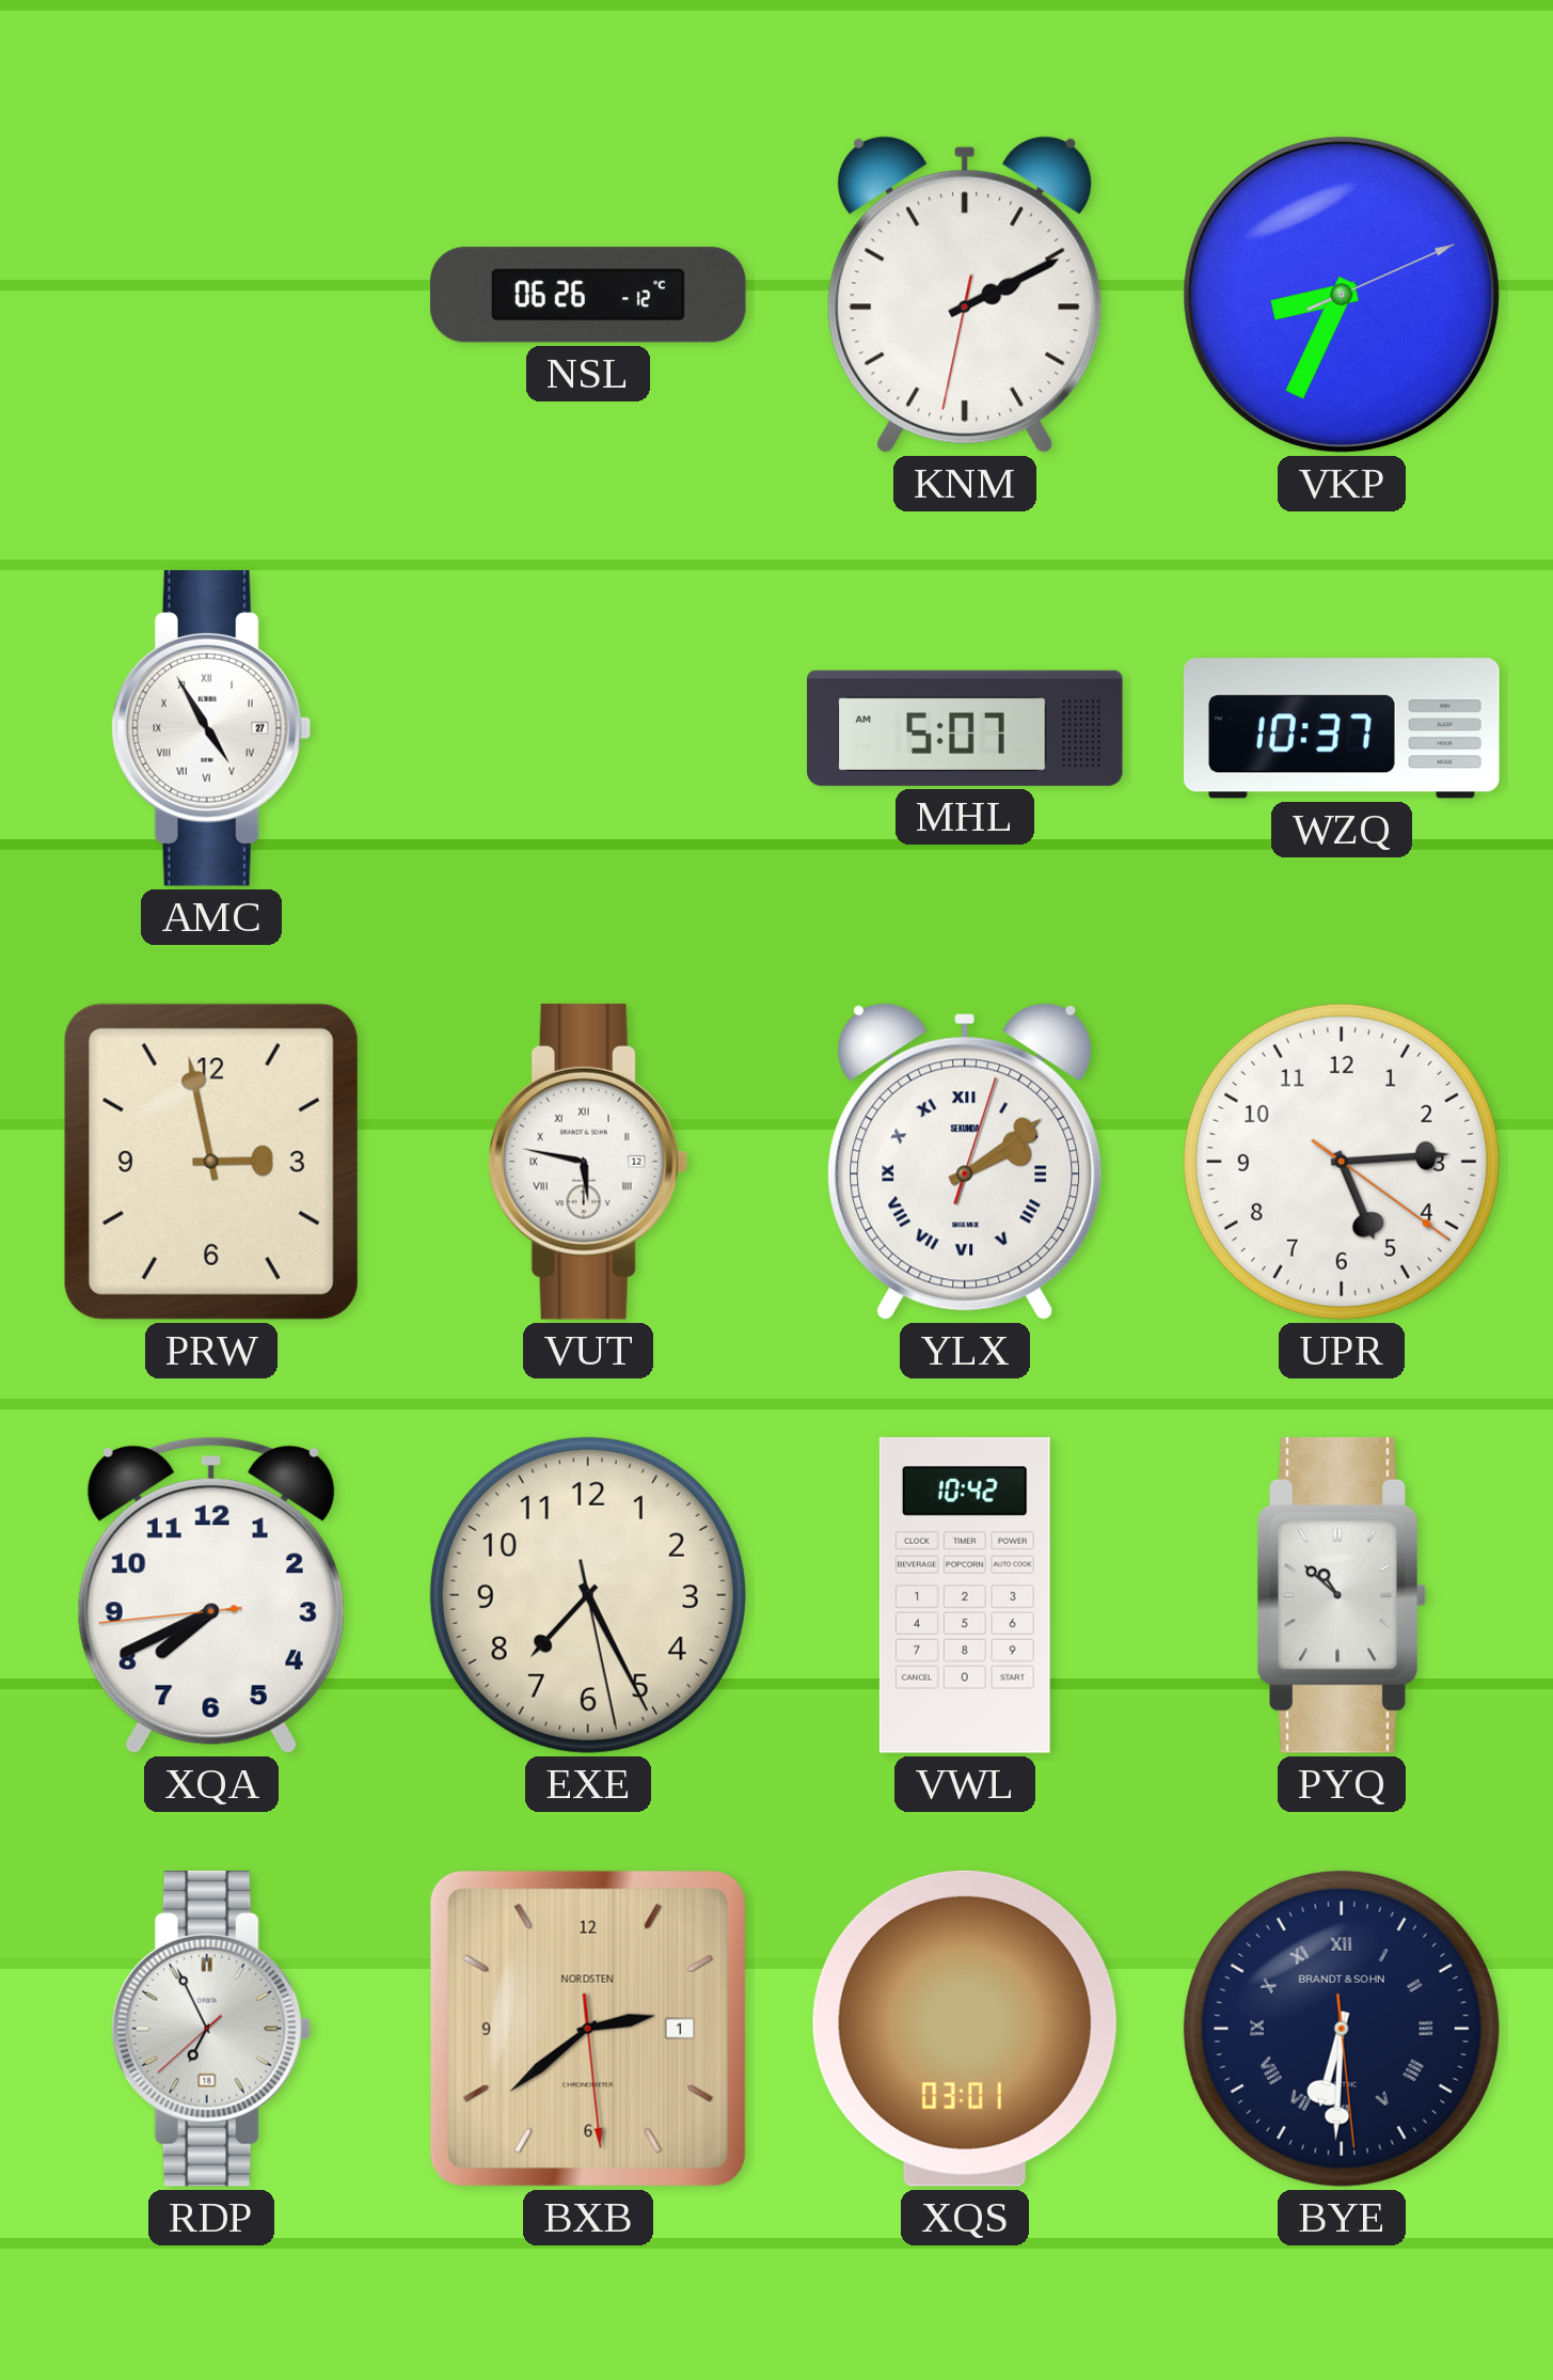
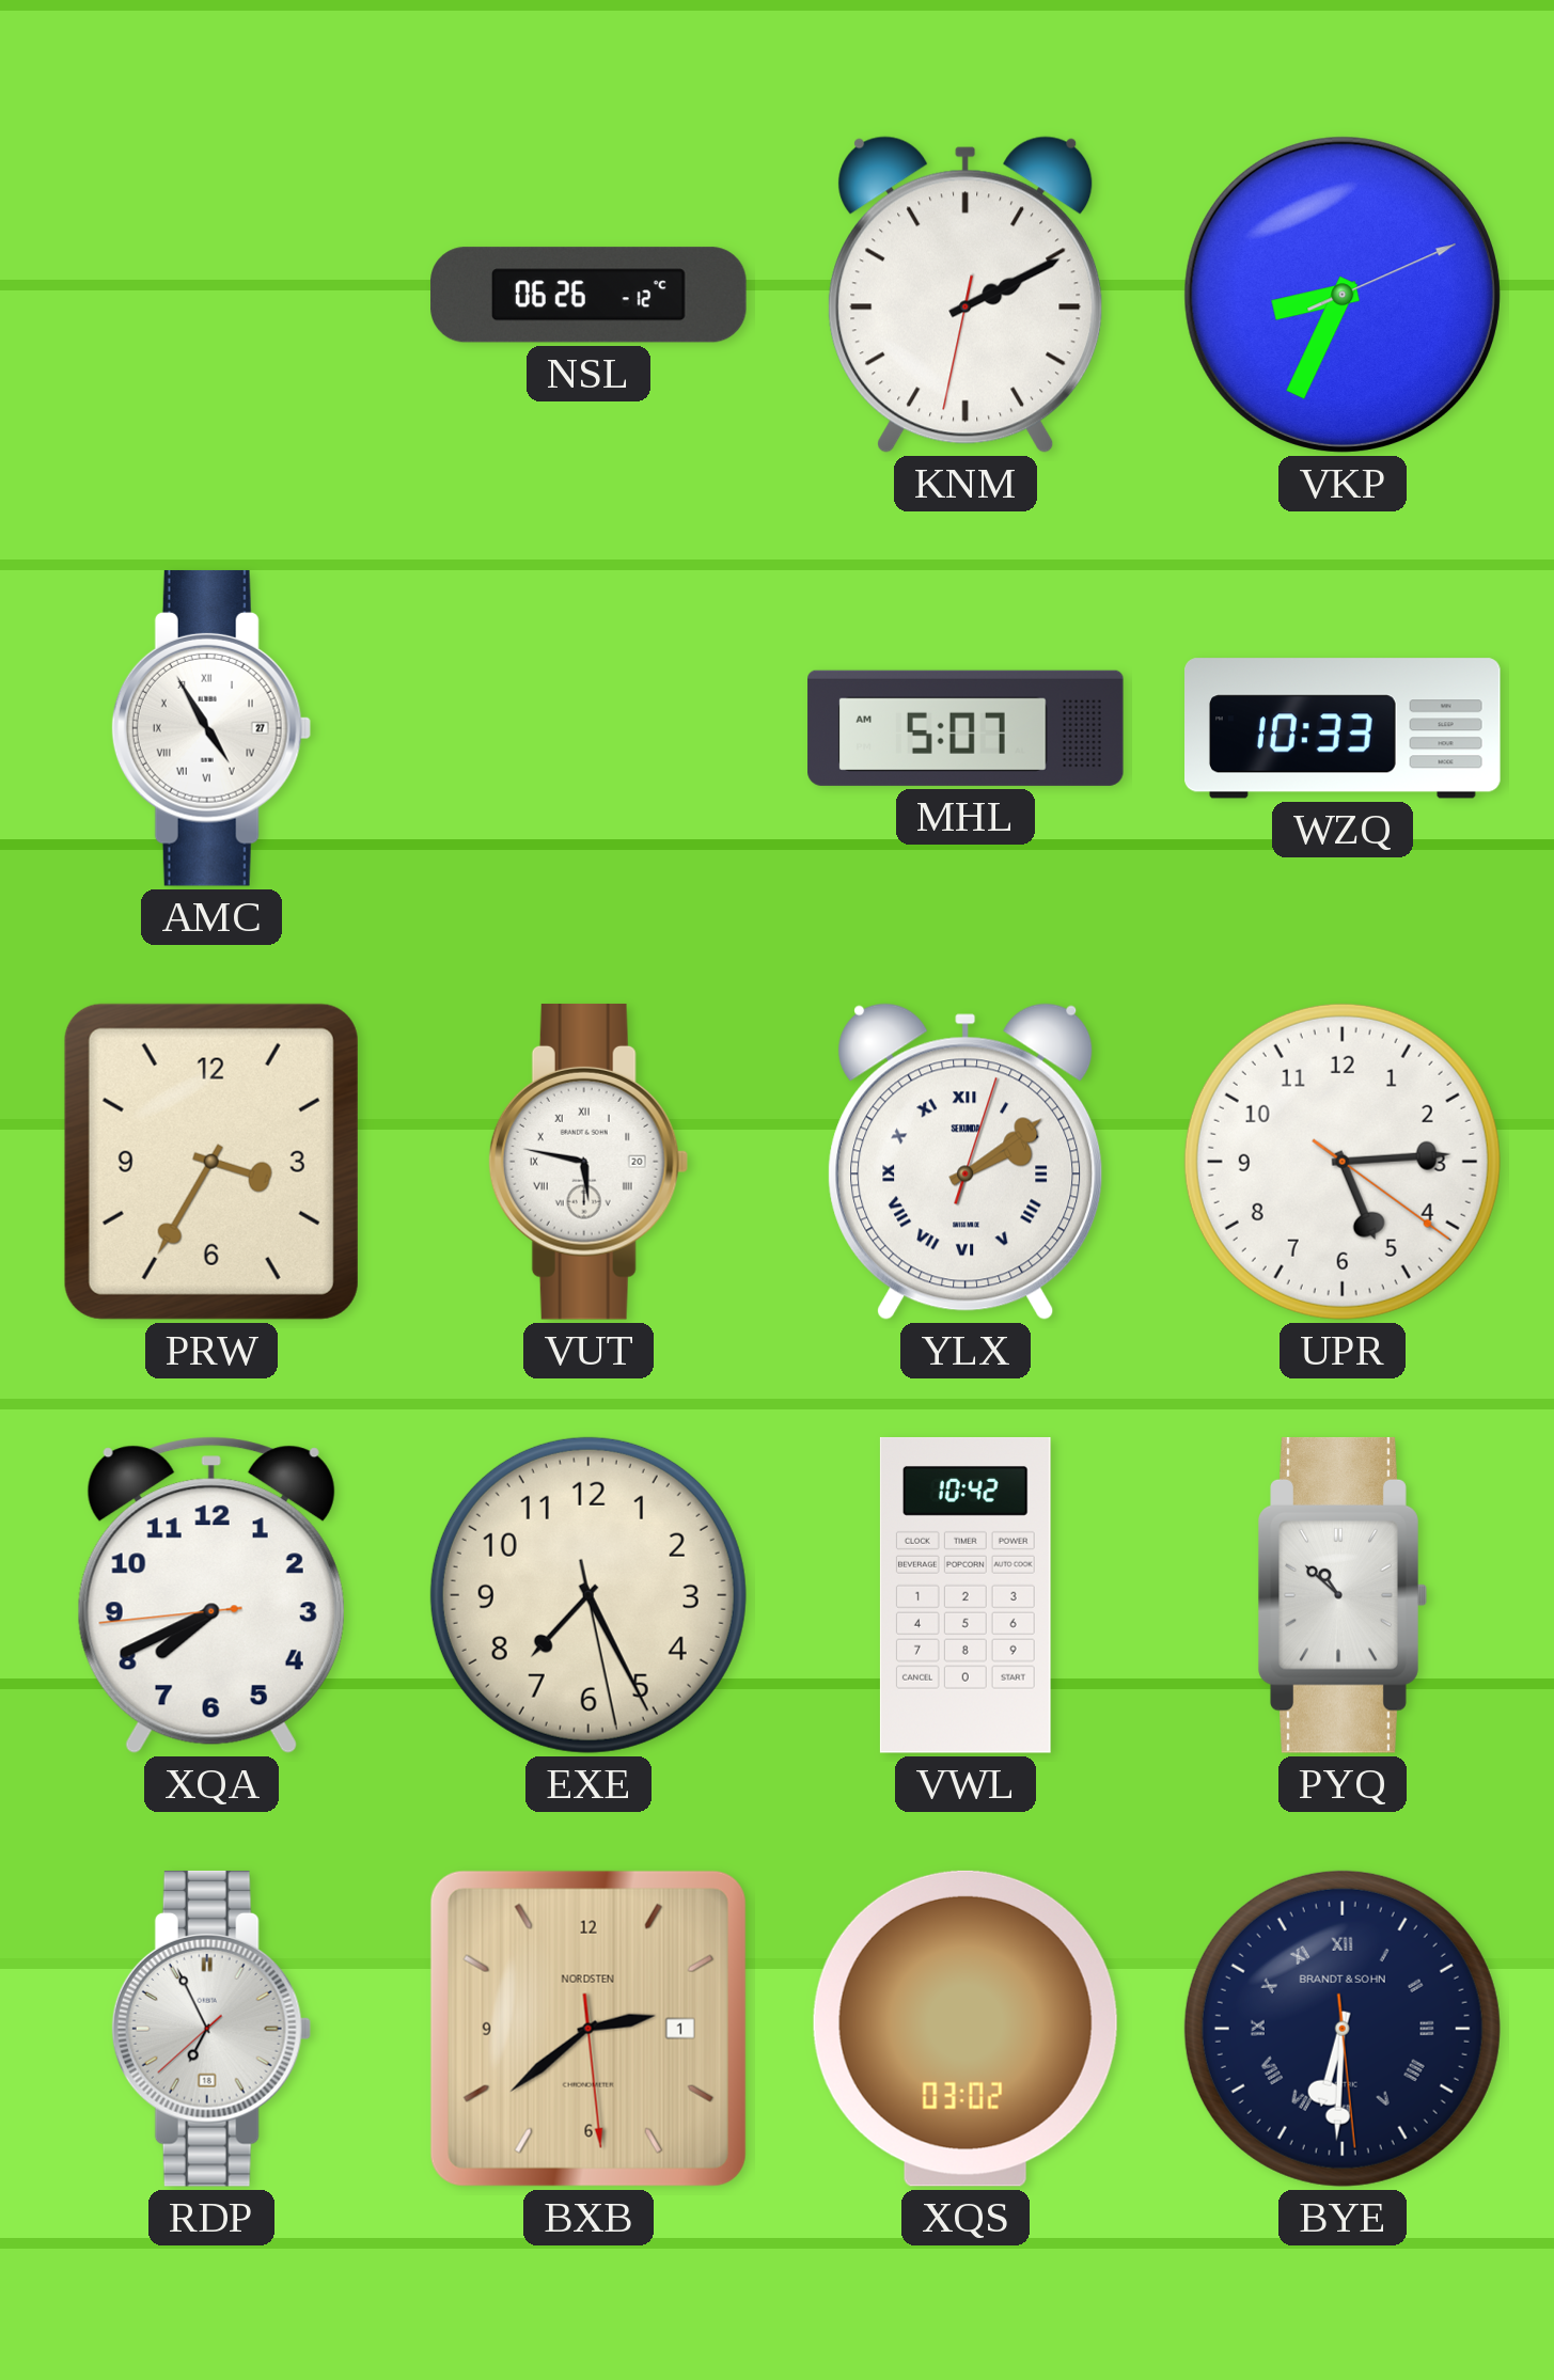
WZQ: 10:37 -> 10:33
PRW: 2:58 -> 3:35
VUT date: 12 -> 20
XQS: 03:01 -> 03:02
